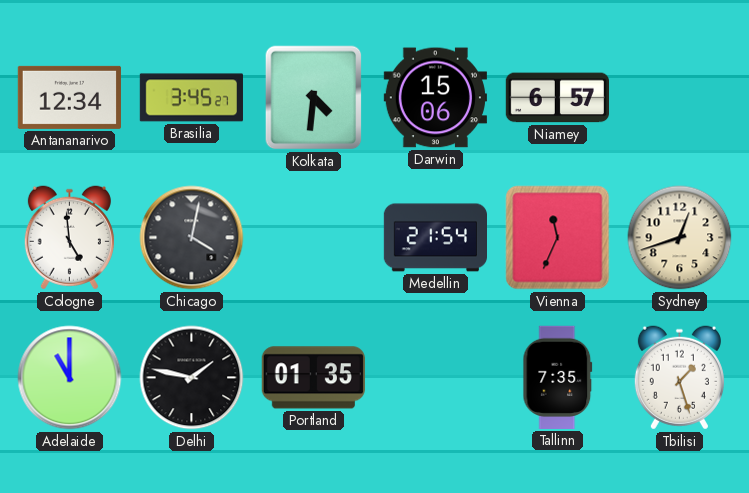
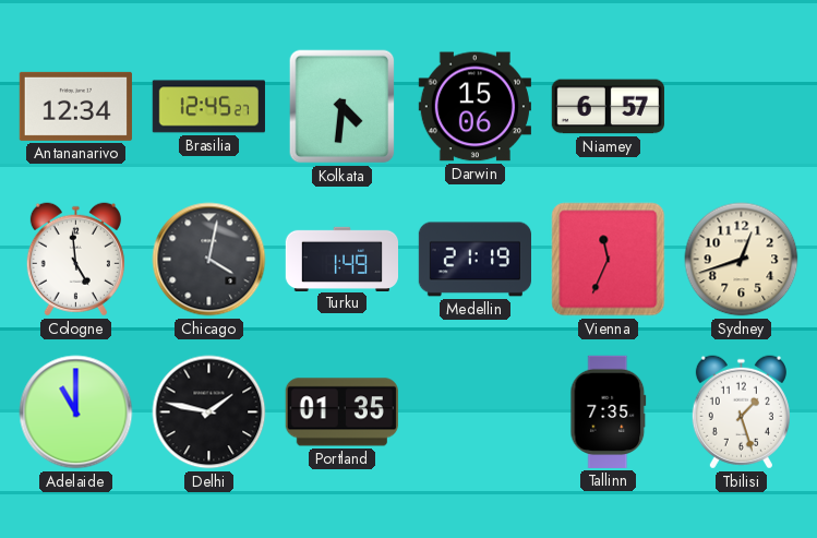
Brasilia: 3:45 -> 12:45
Turku: none -> 1:49
Medellin: 21:54 -> 21:19
